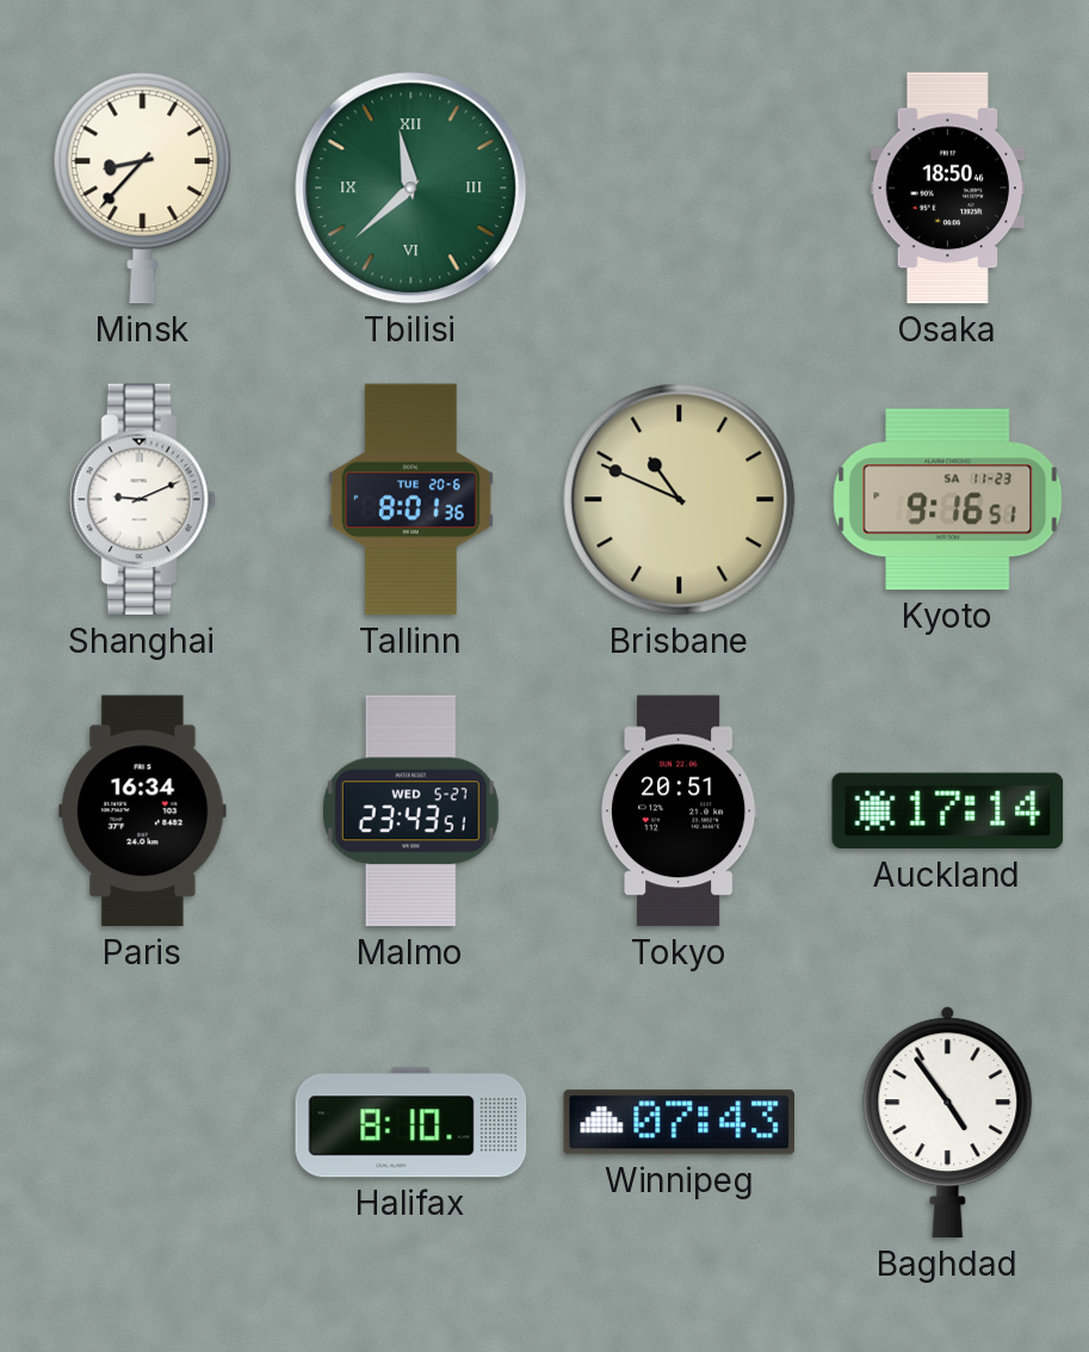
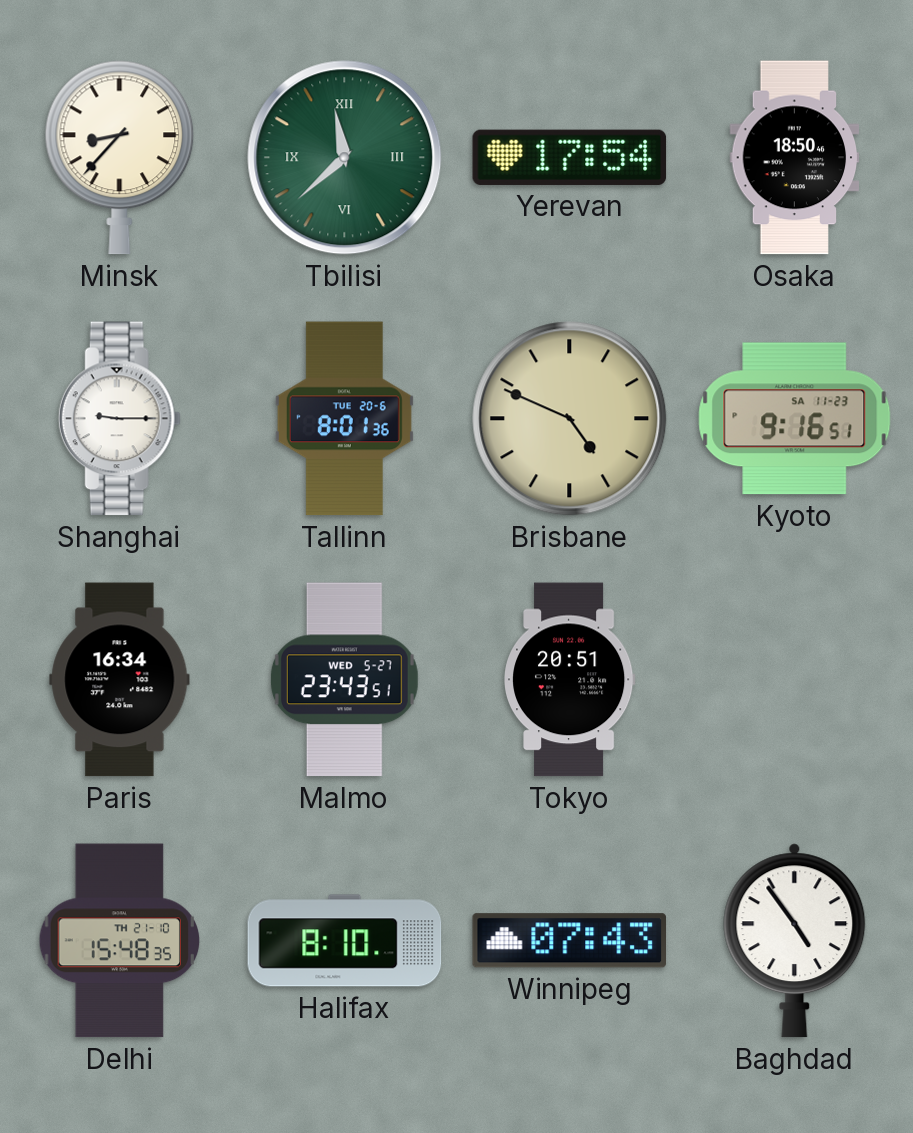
Yerevan: none -> 17:54
Shanghai: 9:11 -> 9:15
Brisbane: 10:49 -> 4:49
Auckland: 17:14 -> none
Delhi: none -> 15:48
